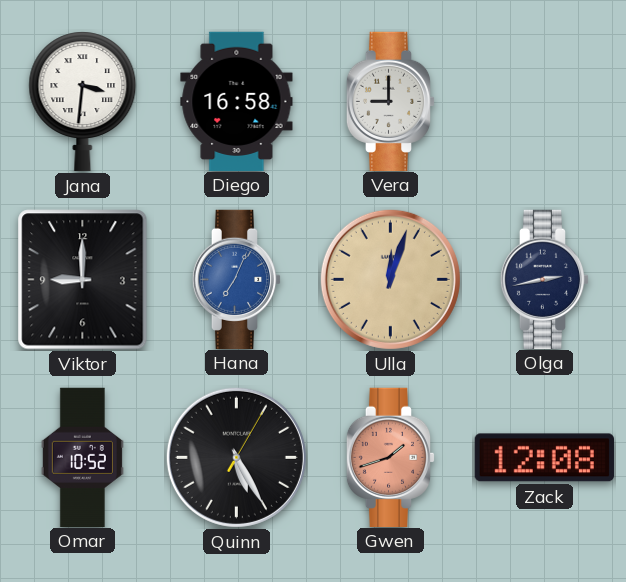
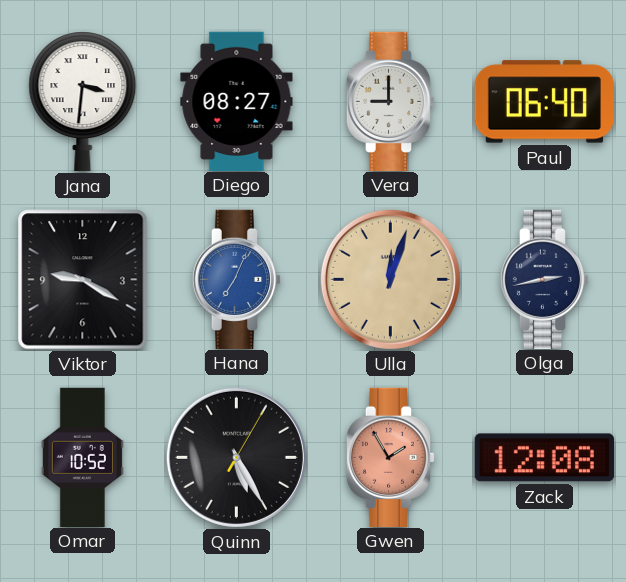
Diego: 16:58 -> 08:27
Paul: none -> 06:40
Viktor: 9:00 -> 9:20
Gwen: 1:42 -> 1:55
